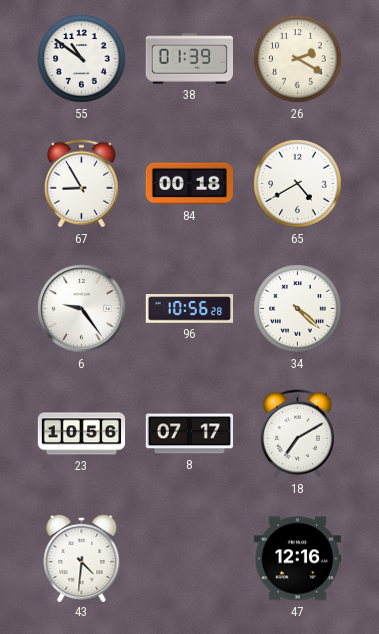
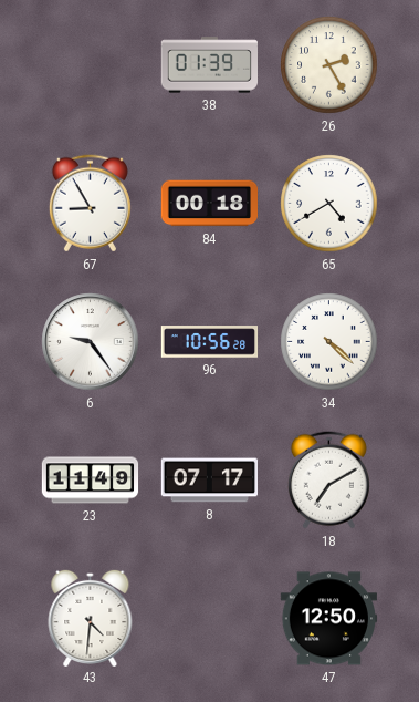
55: 10:51 -> none
26: 2:20 -> 2:25
23: 10:56 -> 11:49
47: 12:16 -> 12:50
